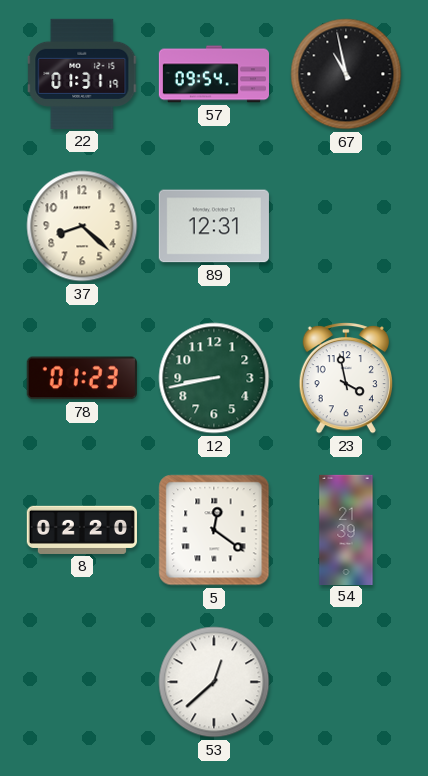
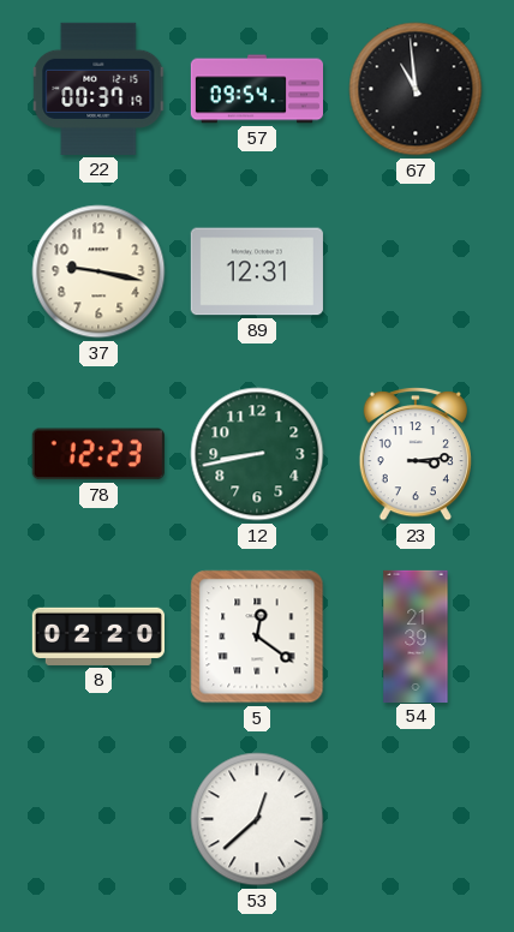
22: 01:31 -> 00:37
67: 10:58 -> 10:59
37: 8:22 -> 9:17
78: 01:23 -> 12:23
23: 3:58 -> 3:14
